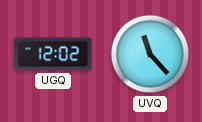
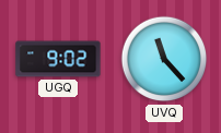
UGQ: 12:02 -> 9:02
